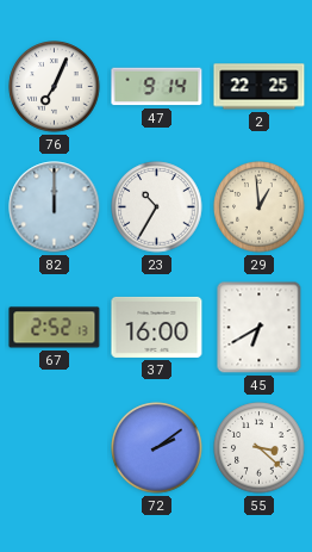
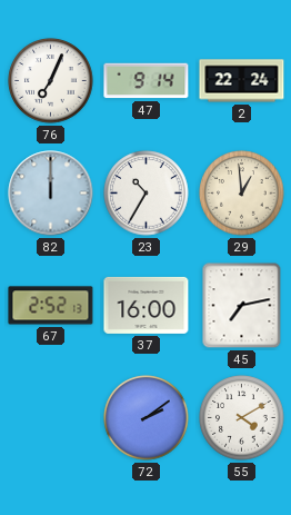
2: 22:25 -> 22:24
45: 6:40 -> 7:13
55: 3:22 -> 4:10
